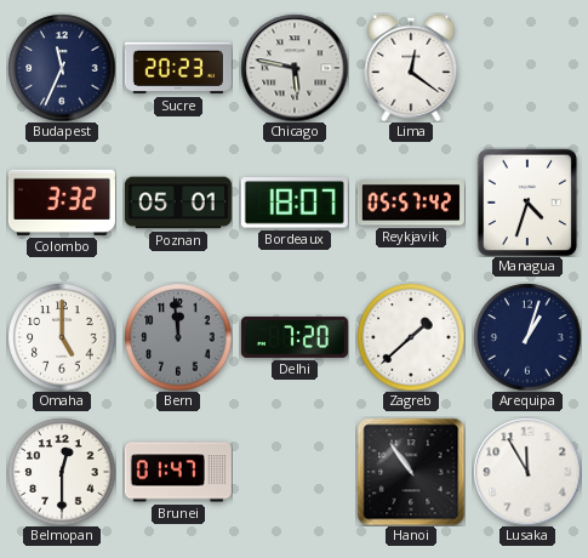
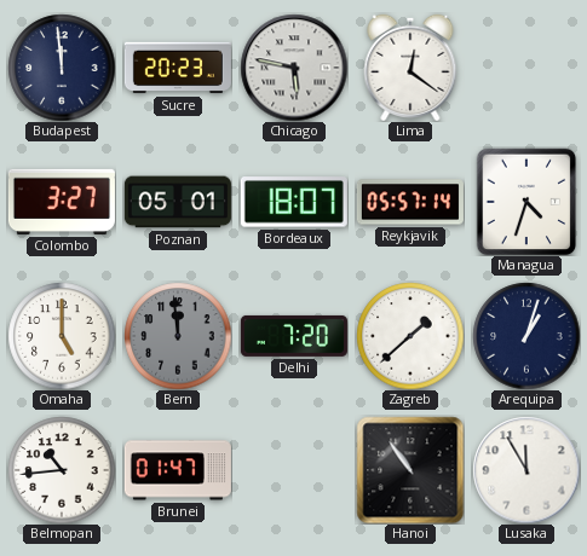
Budapest: 11:34 -> 11:59
Colombo: 3:32 -> 3:27
Reykjavik: 05:57:42 -> 05:57:14
Belmopan: 12:30 -> 10:44
